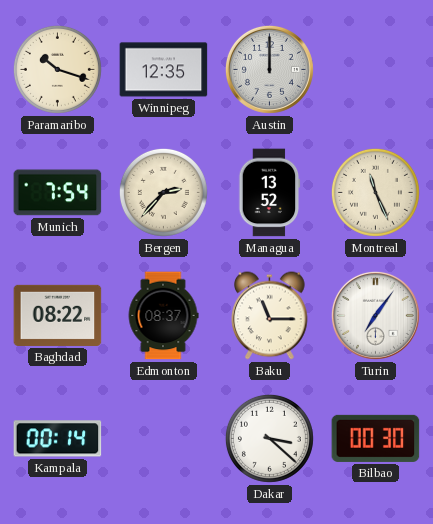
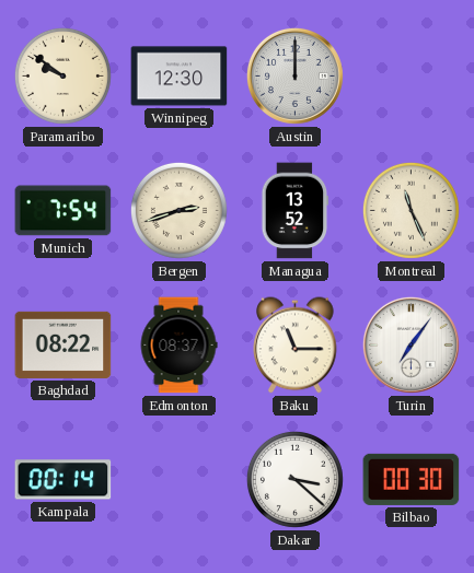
Paramaribo: 10:18 -> 9:51
Winnipeg: 12:35 -> 12:30
Bergen: 2:37 -> 2:42
